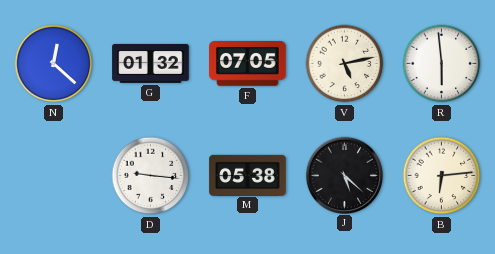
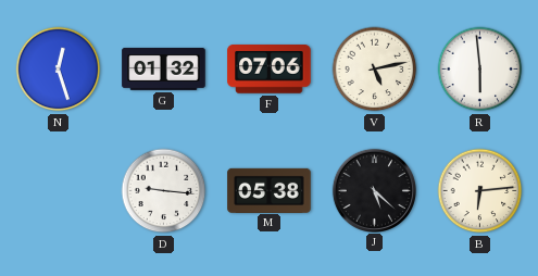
N: 12:22 -> 12:27
F: 07:05 -> 07:06
